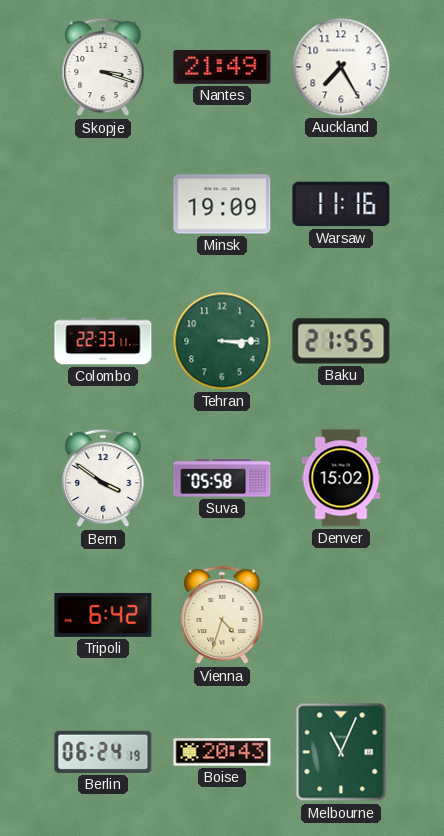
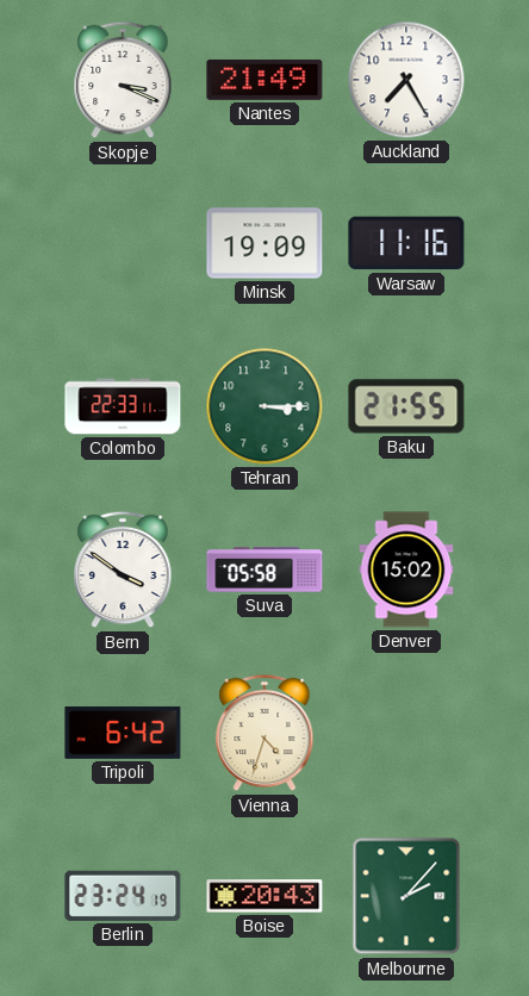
Skopje: 3:18 -> 3:19
Berlin: 06:24 -> 23:24
Melbourne: 11:04 -> 2:07
